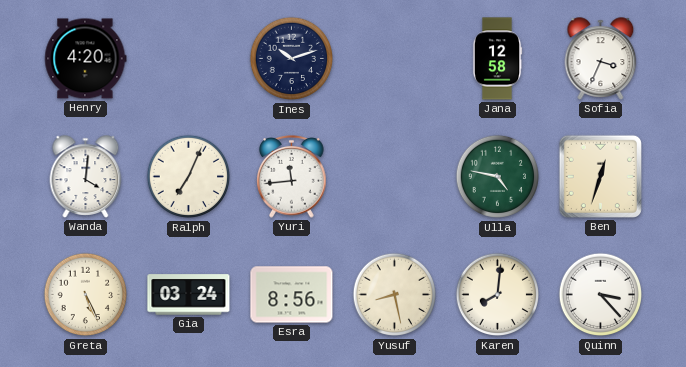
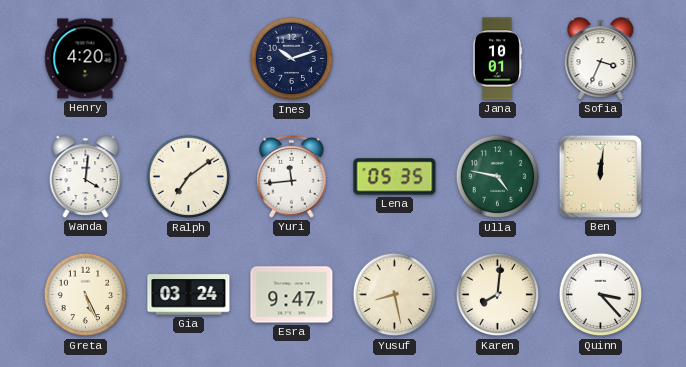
Jana: 12:58 -> 10:01
Ralph: 7:04 -> 7:09
Lena: none -> 05:35
Ben: 12:33 -> 12:01
Esra: 8:56 -> 9:47
